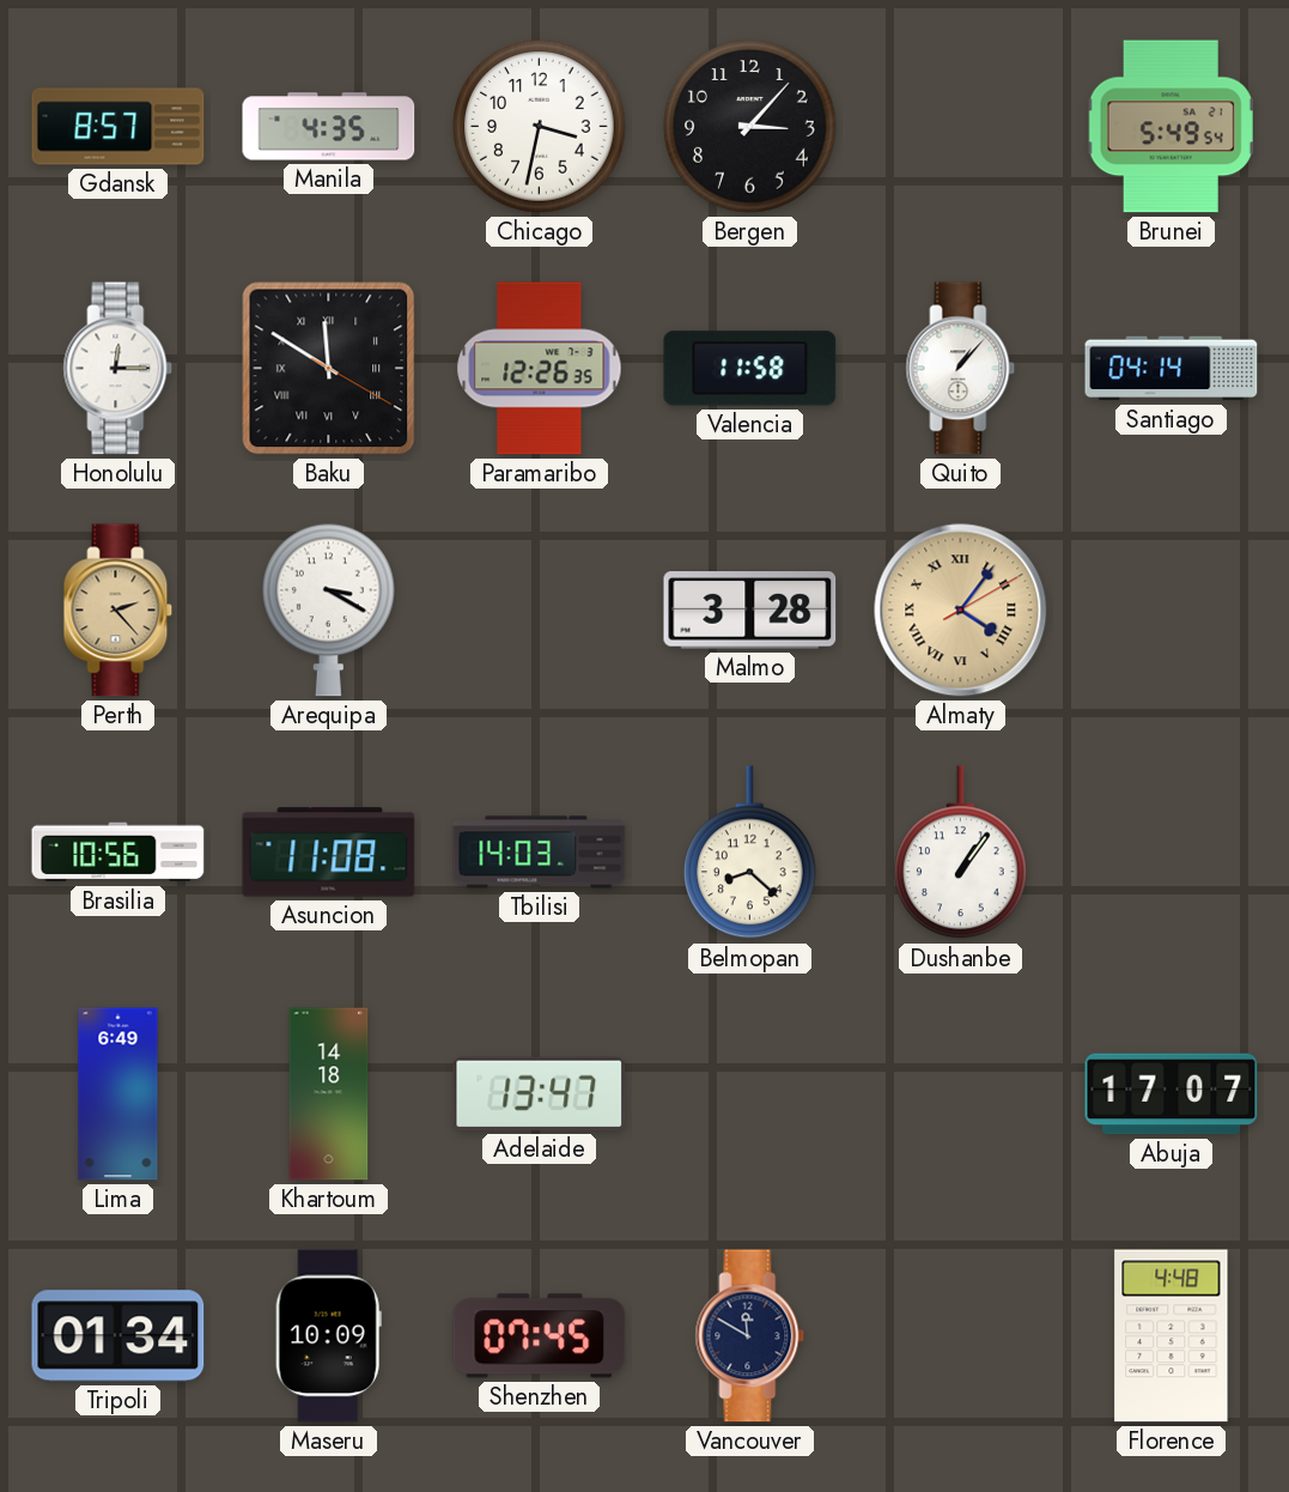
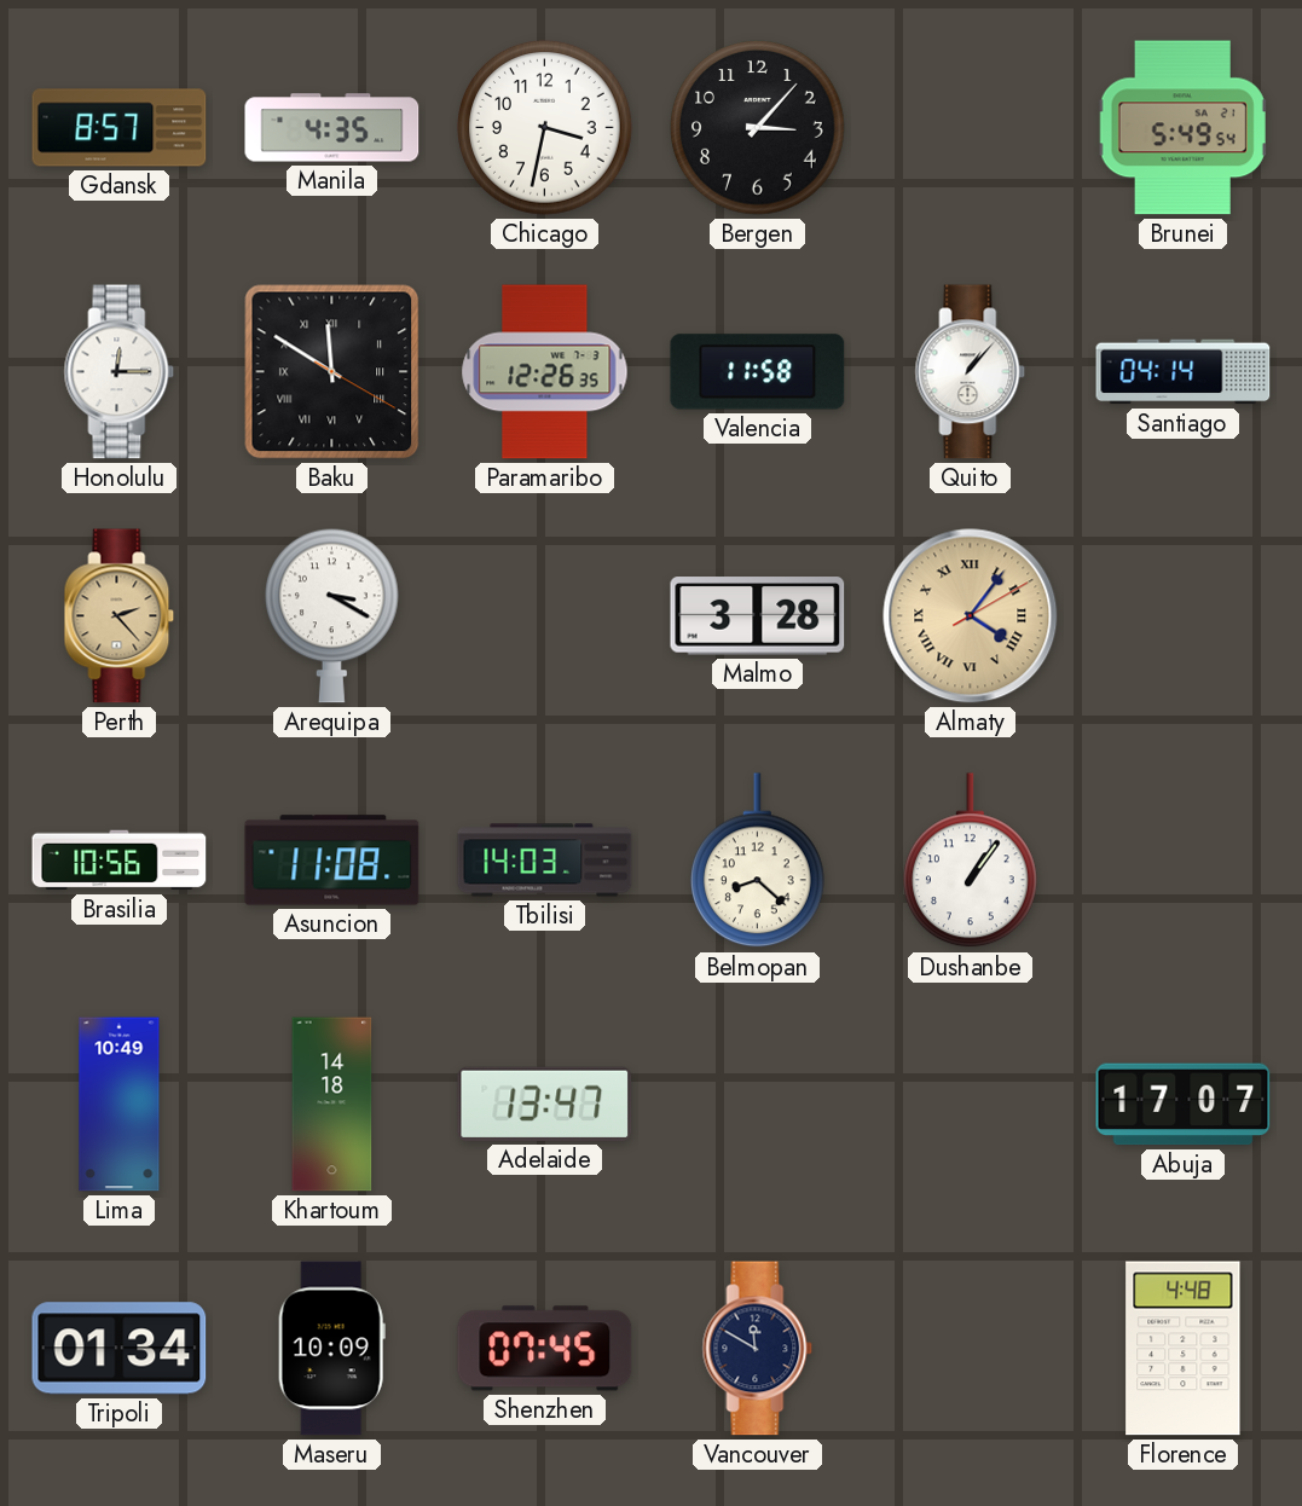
Lima: 6:49 -> 10:49
